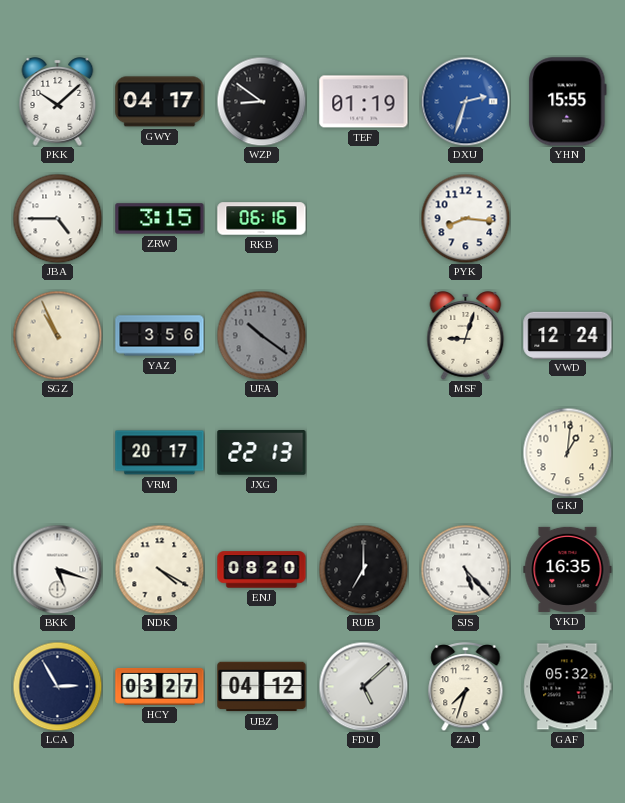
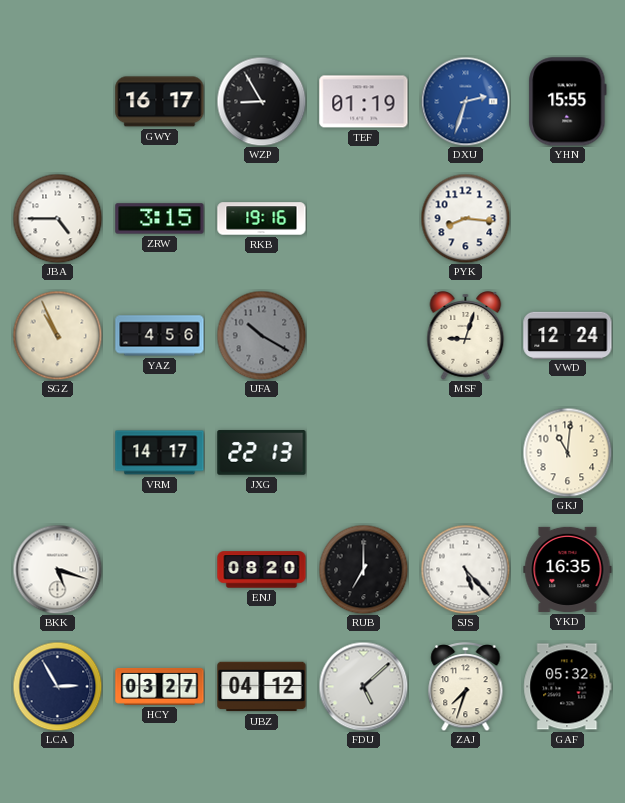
PKK: 10:08 -> none
GWY: 04:17 -> 16:17
WZP: 8:51 -> 8:55
RKB: 06:16 -> 19:16
YAZ: 3:56 -> 4:56
UFA: 10:21 -> 10:20
VRM: 20:17 -> 14:17
GKJ: 1:01 -> 11:01
NDK: 4:20 -> none
